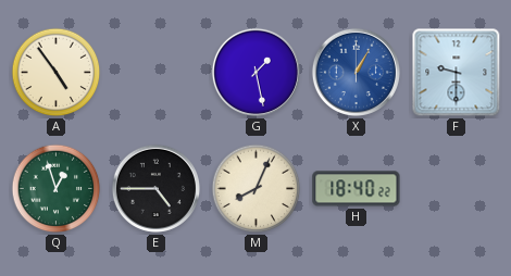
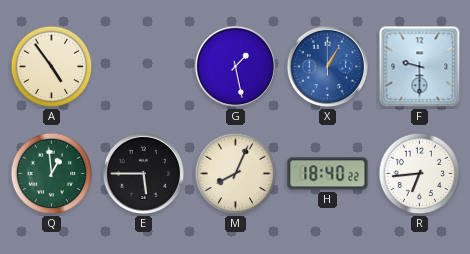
Q: 12:57 -> 12:59
E: 4:45 -> 5:45
R: none -> 6:44
